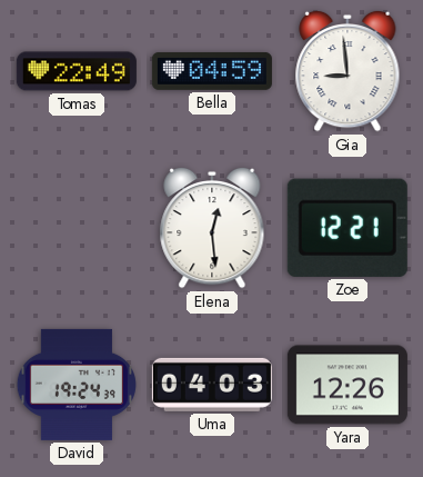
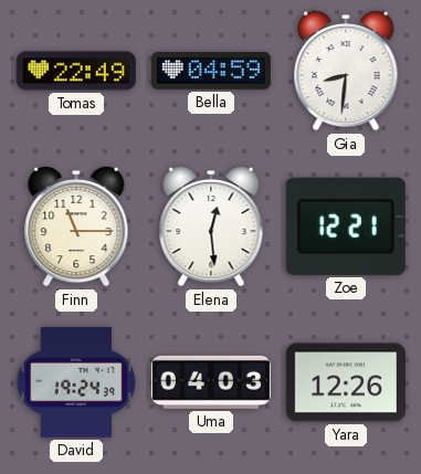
Gia: 8:59 -> 8:31
Finn: none -> 11:15
